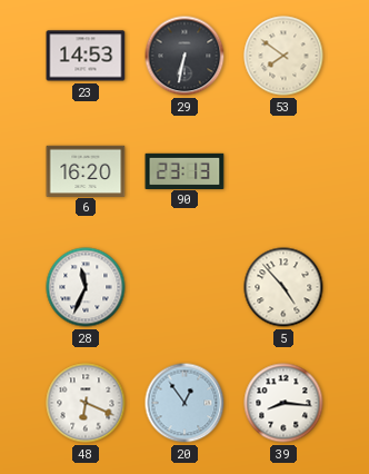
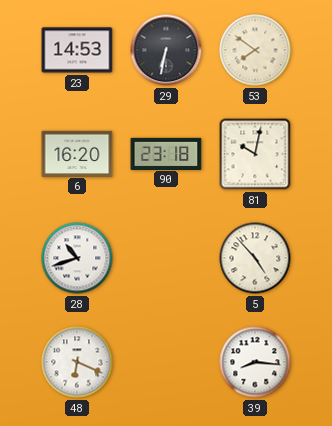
90: 23:13 -> 23:18
81: none -> 10:02
28: 11:34 -> 10:42
20: 12:54 -> none
